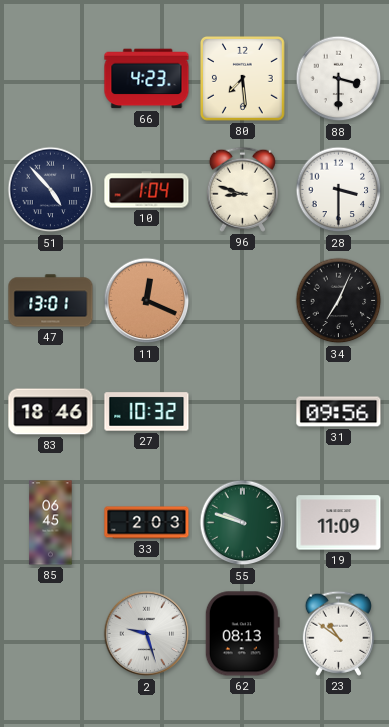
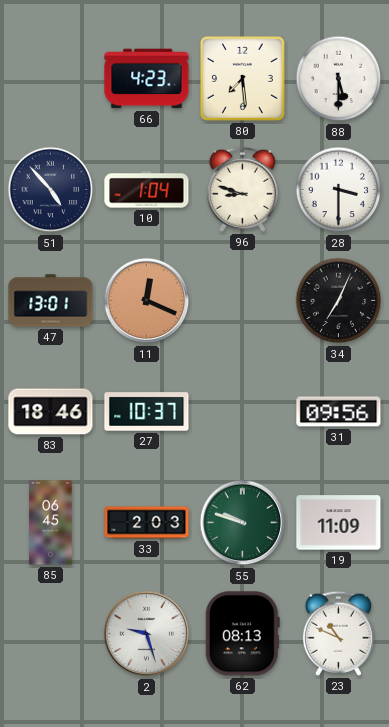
88: 3:30 -> 5:30
27: 10:32 -> 10:37
23: 10:51 -> 10:49
